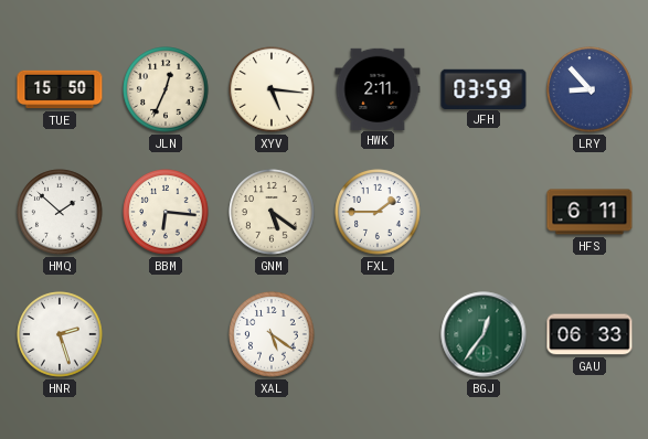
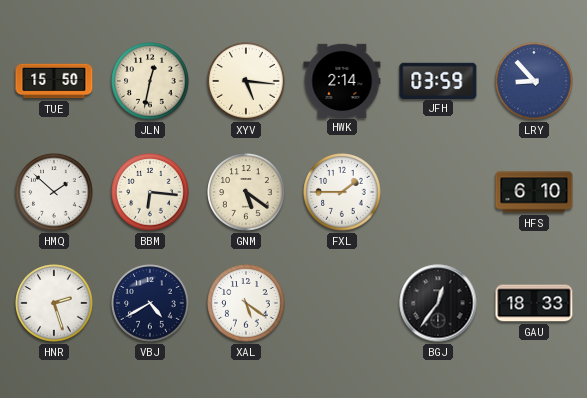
JLN: 12:34 -> 12:32
HWK: 2:11 -> 2:14
HFS: 6:11 -> 6:10
VBJ: none -> 4:40
BGJ dial: green -> black
GAU: 06:33 -> 18:33
